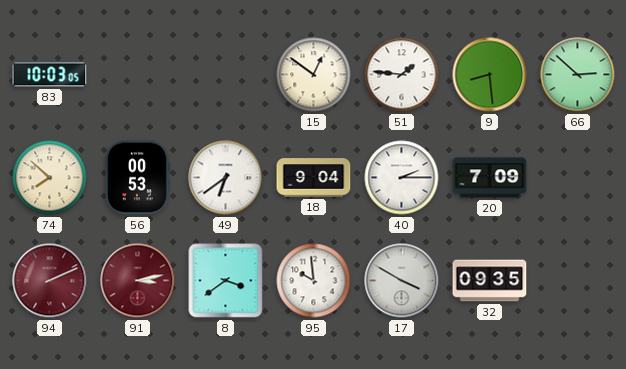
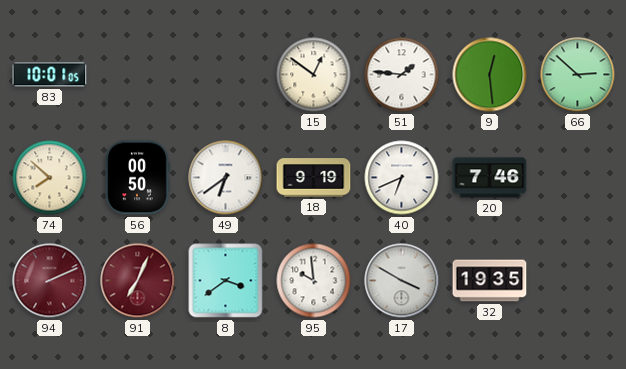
83: 10:03 -> 10:01
9: 8:29 -> 12:29
56: 00:53 -> 00:50
18: 9:04 -> 9:19
40: 2:15 -> 6:41
20: 7:09 -> 7:46
91: 3:13 -> 7:04
32: 09:35 -> 19:35
